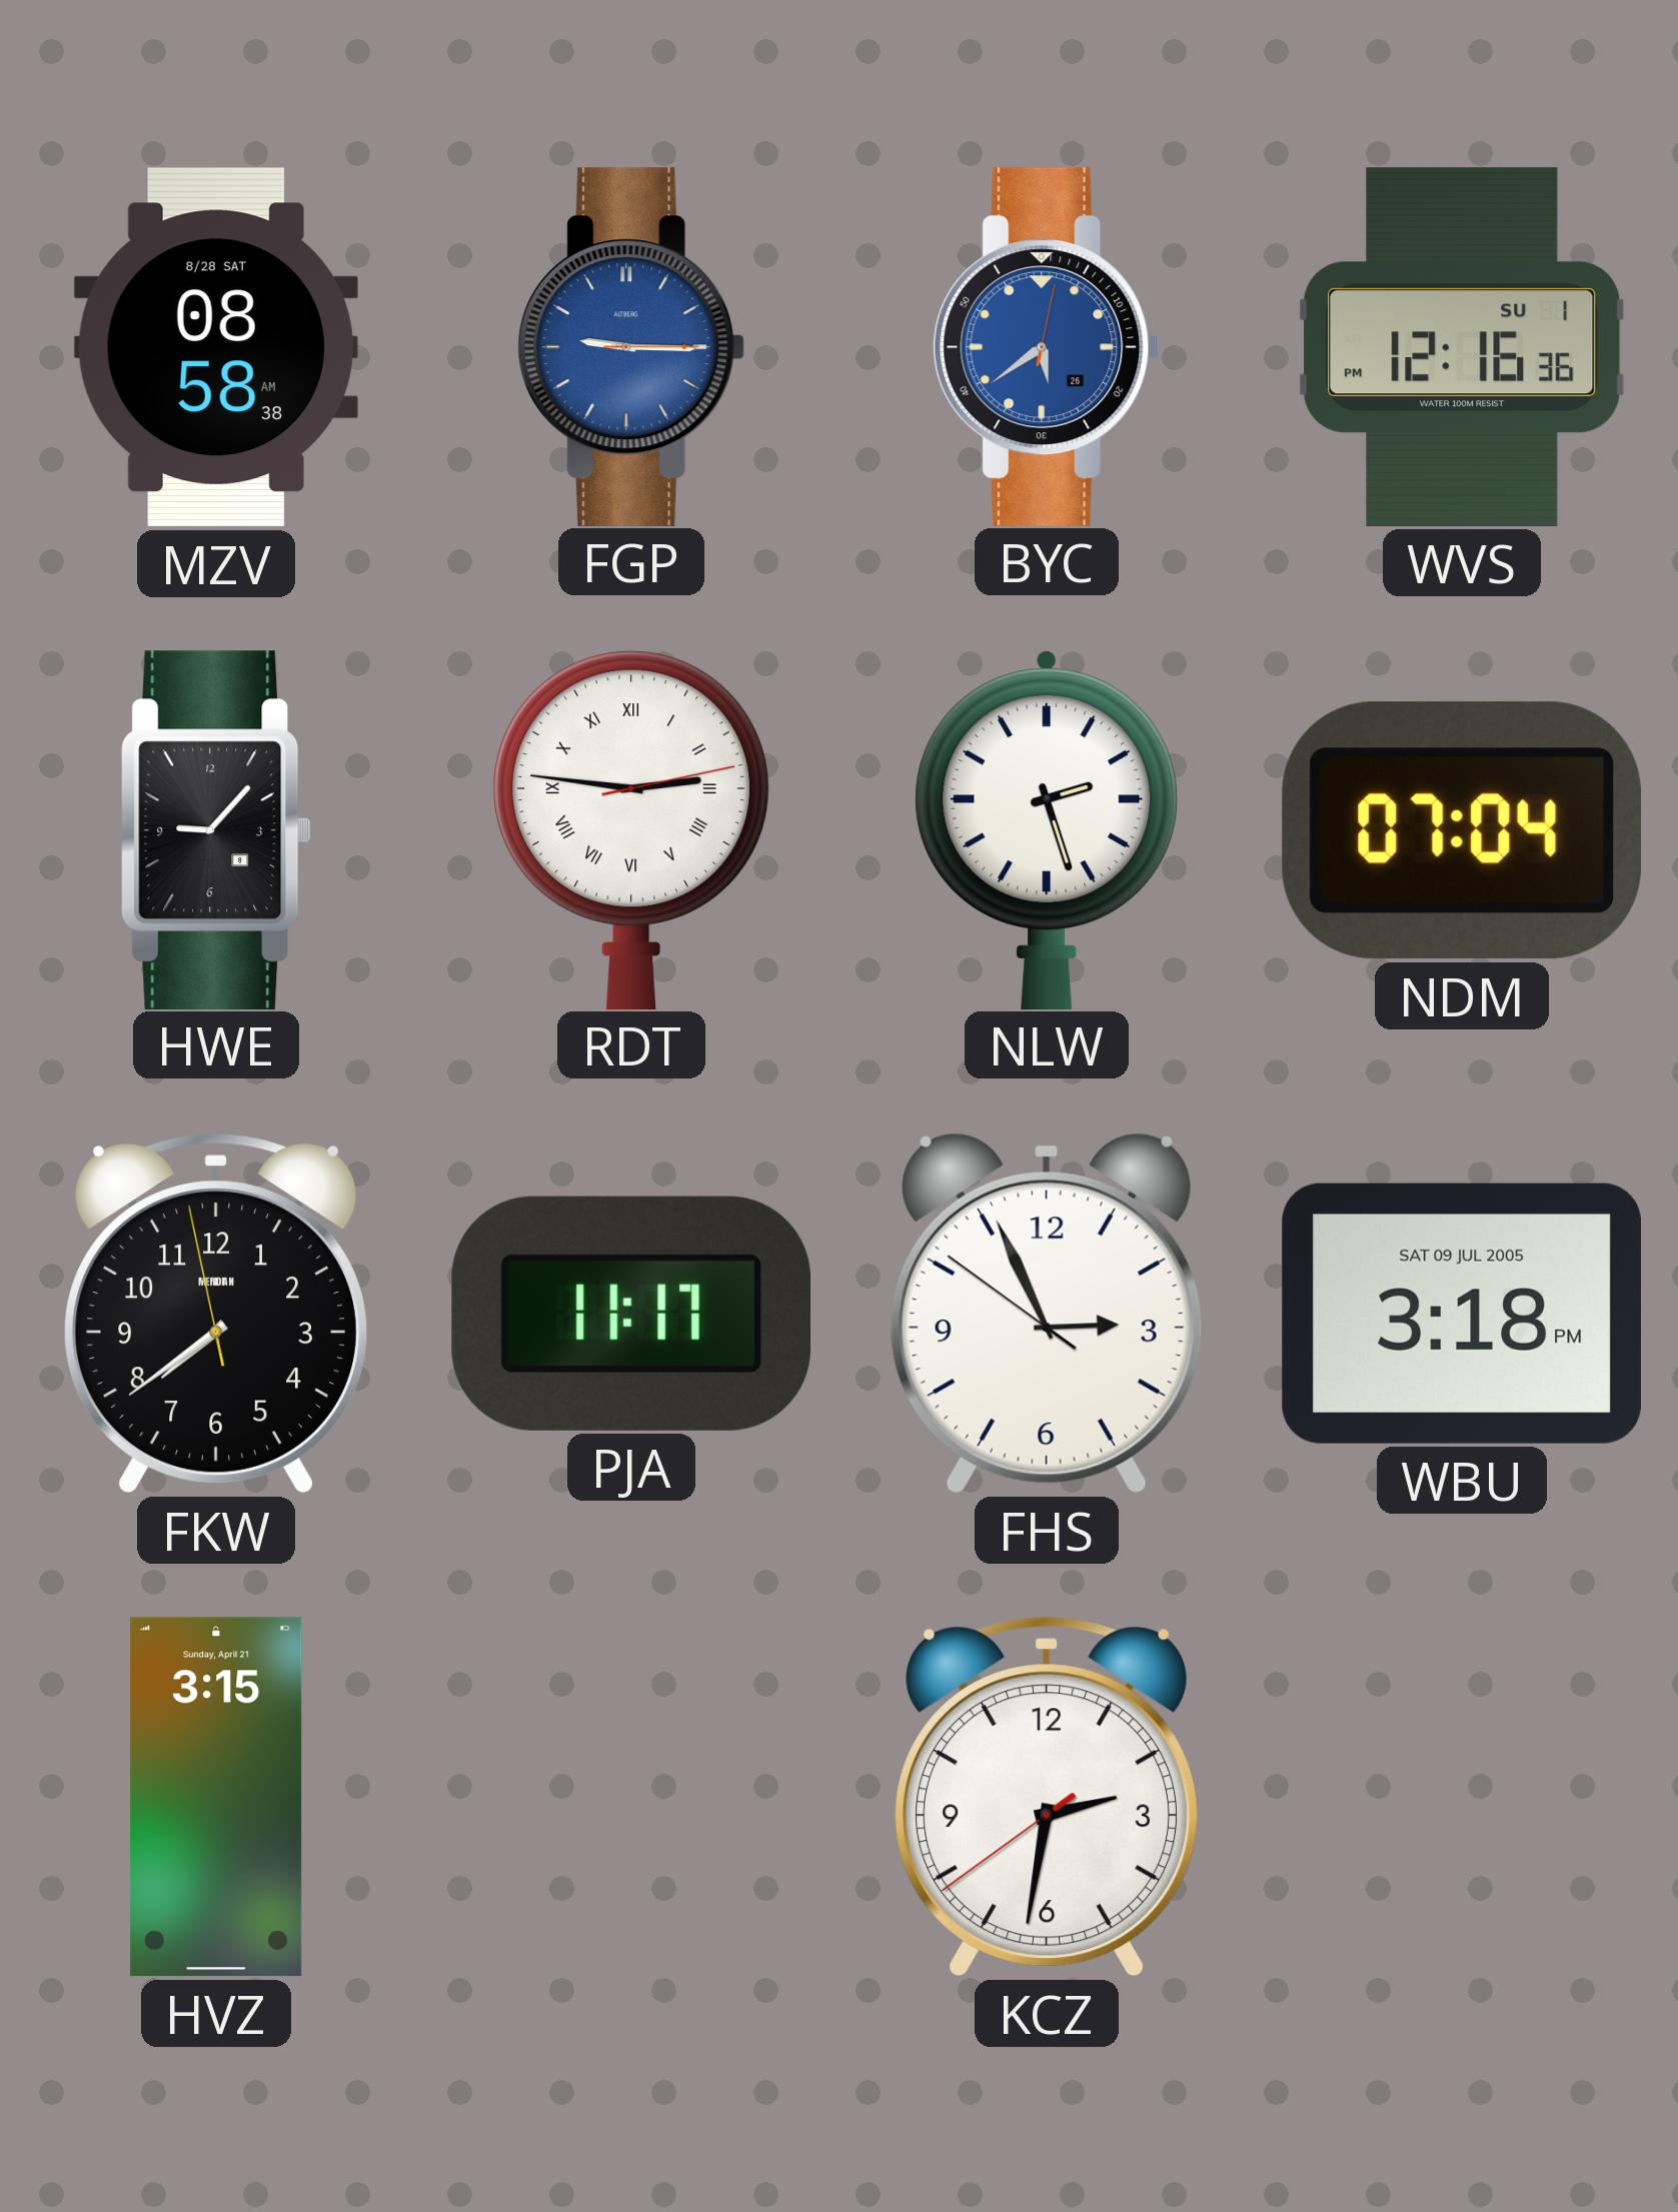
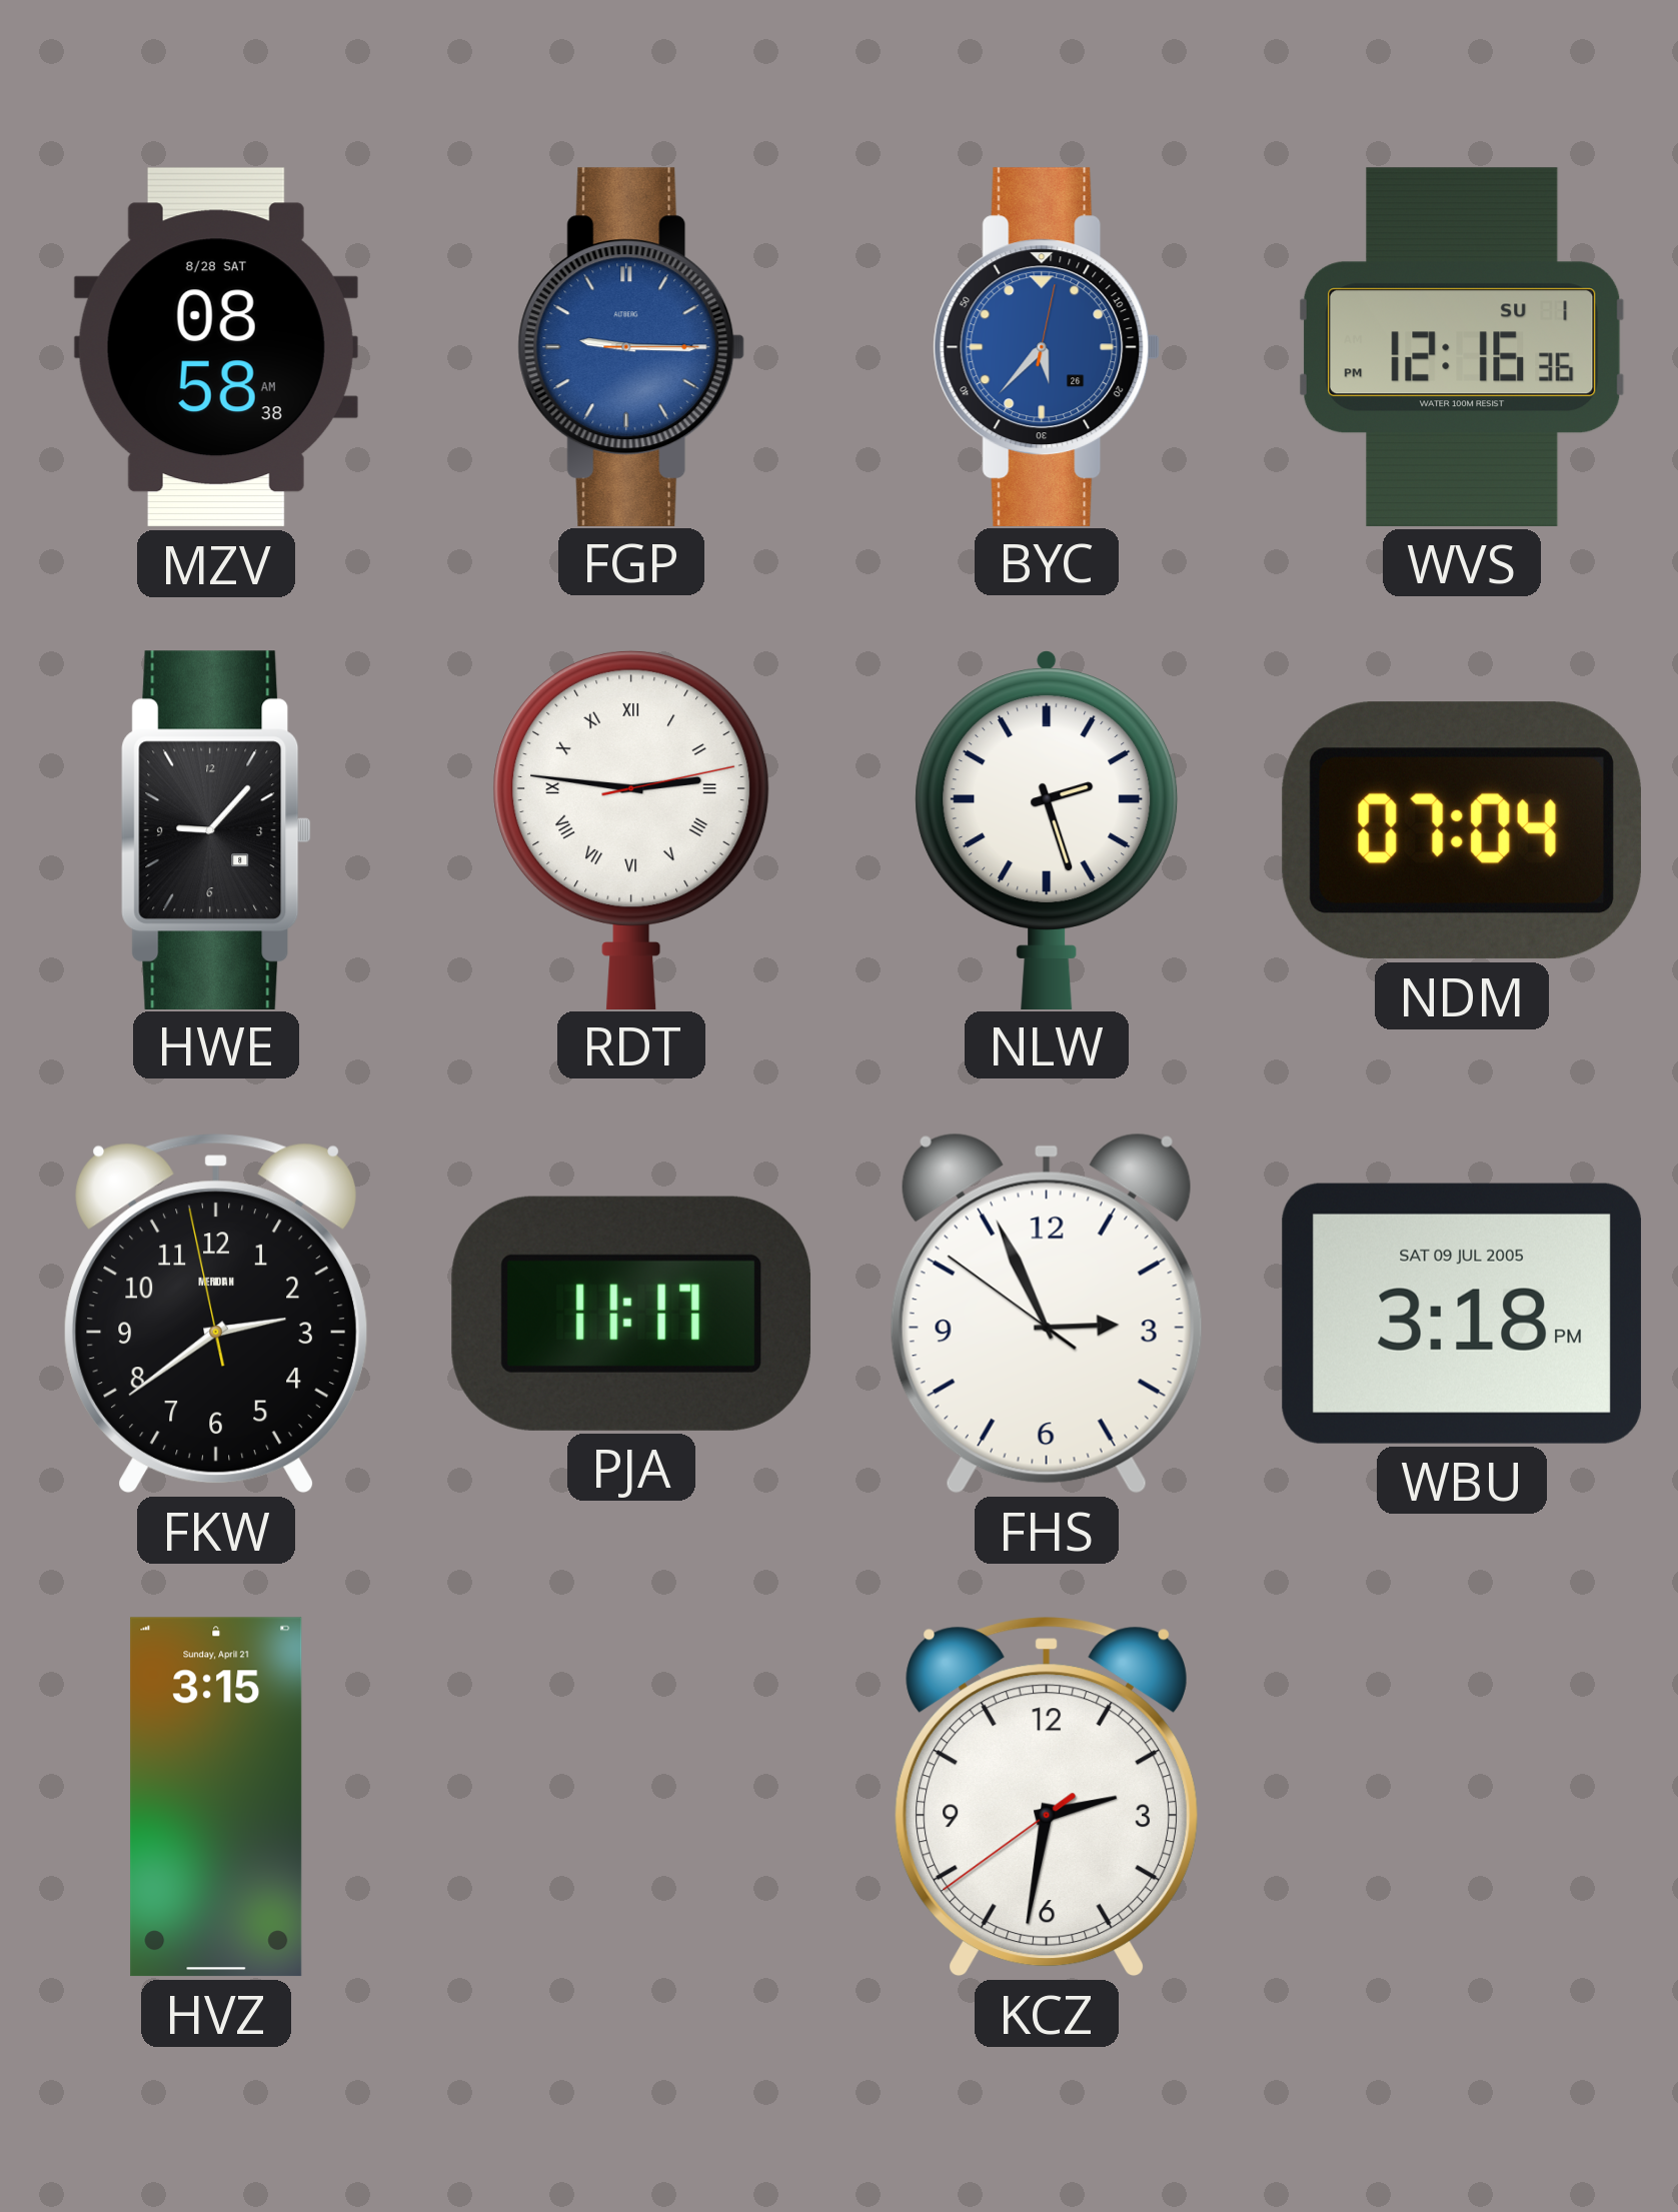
BYC: 5:39 -> 5:37
FKW: 7:38 -> 2:38
